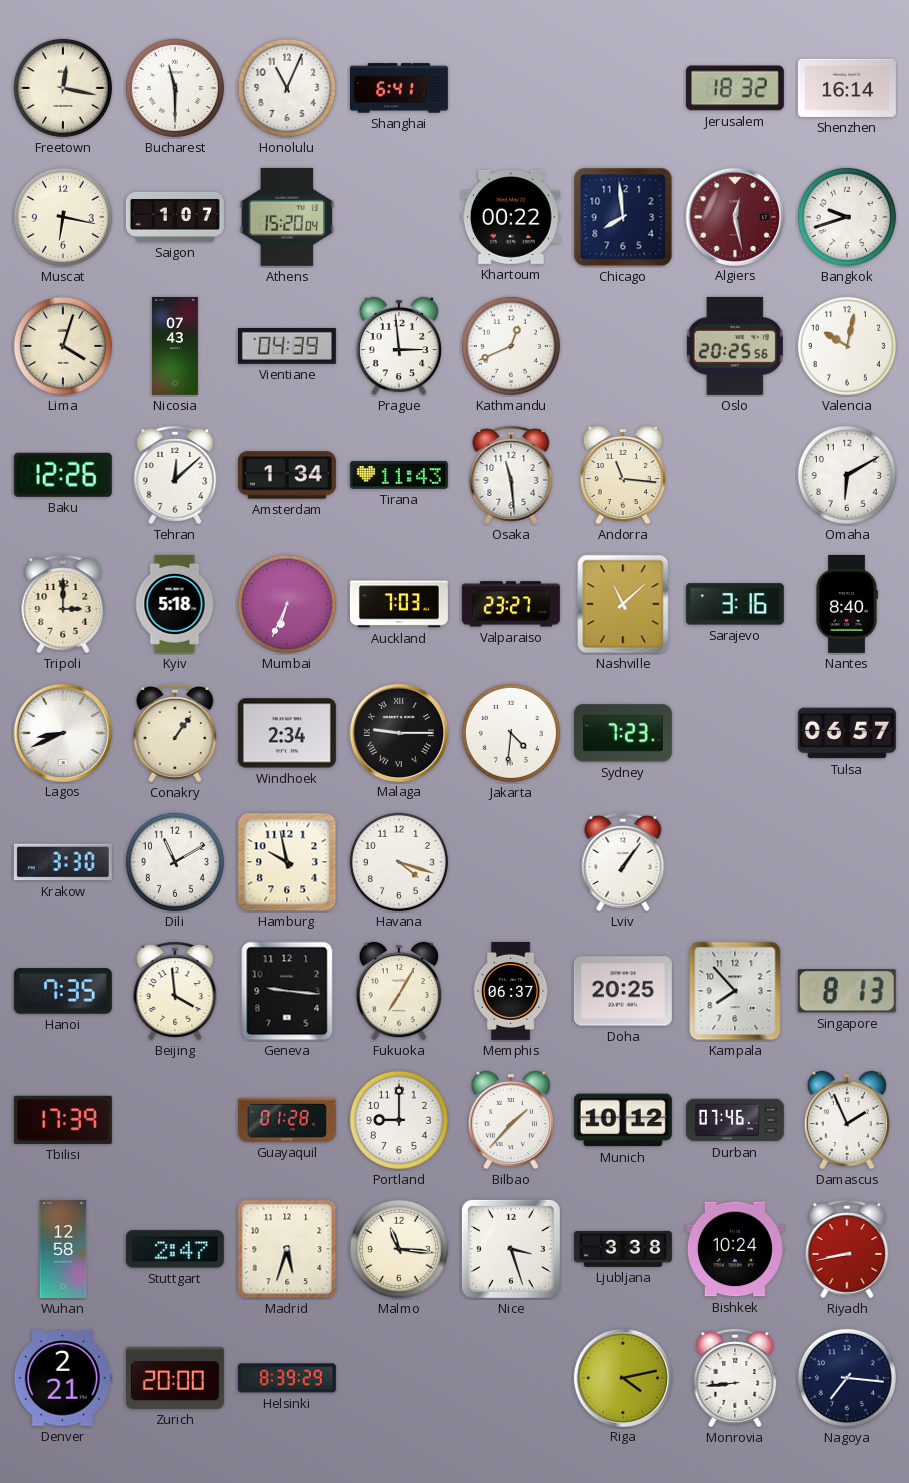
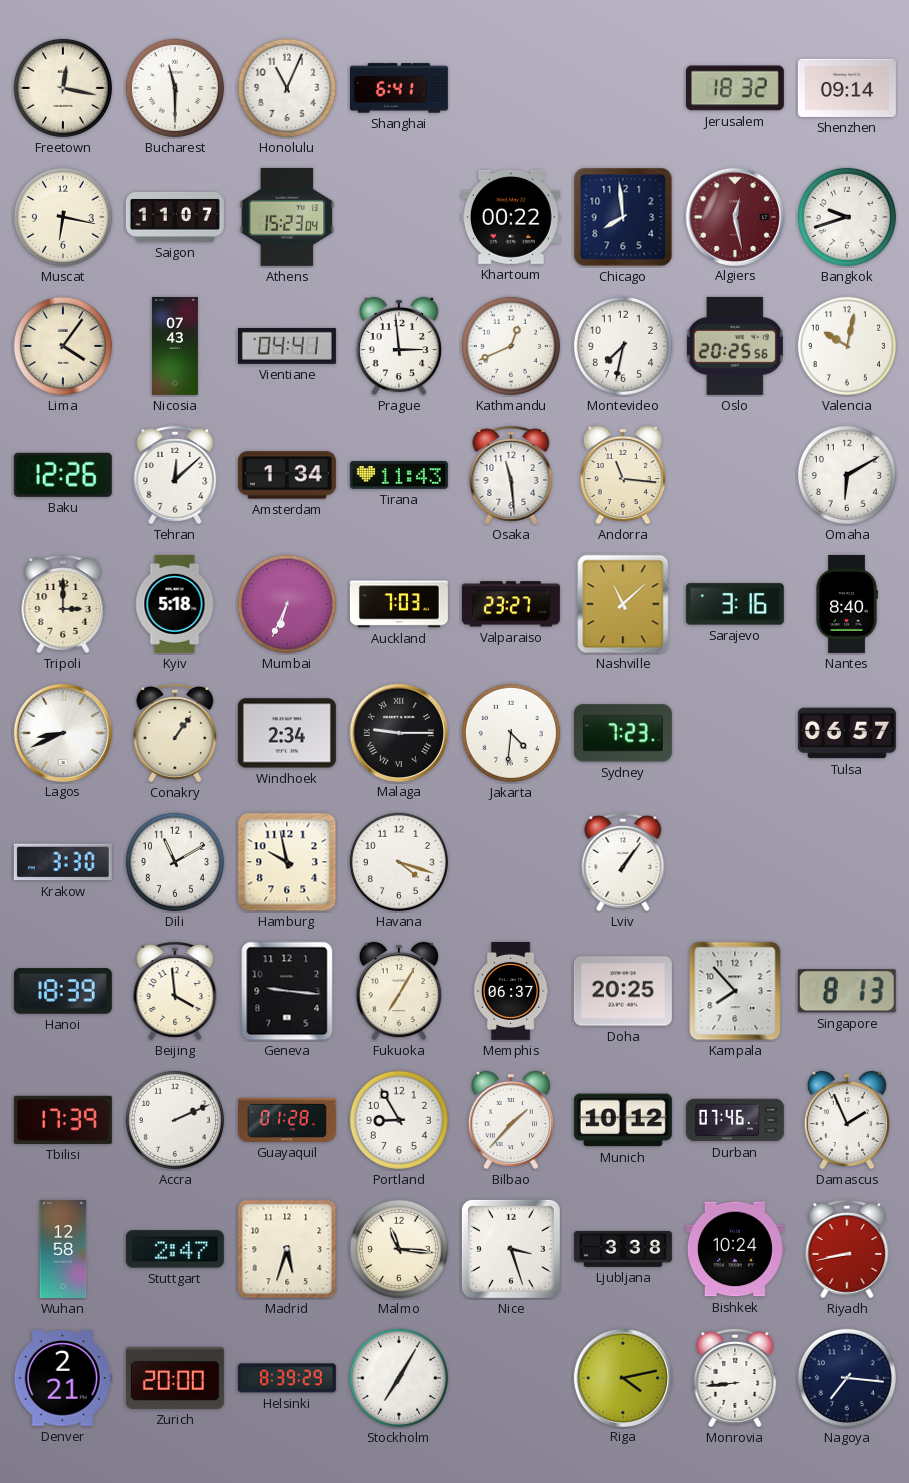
Shenzhen: 16:14 -> 09:14
Saigon: 1:07 -> 11:07
Athens: 15:20 -> 15:23
Lima: 4:03 -> 4:06
Vientiane: 04:39 -> 04:41
Montevideo: none -> 7:32
Hanoi: 7:35 -> 18:39
Accra: none -> 2:11
Portland: 9:00 -> 8:55
Stockholm: none -> 7:05
